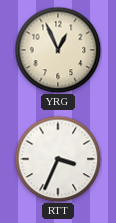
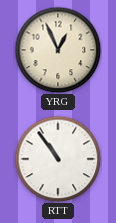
RTT: 3:34 -> 10:54
